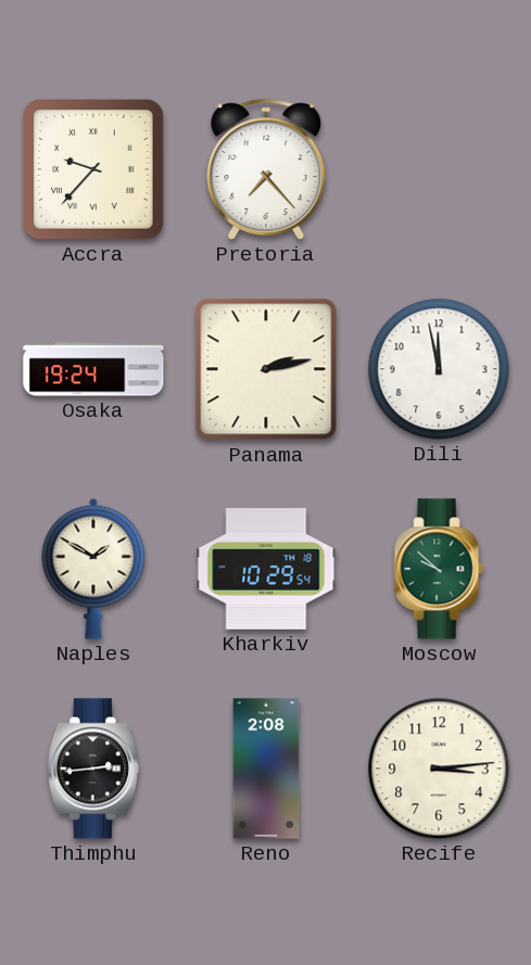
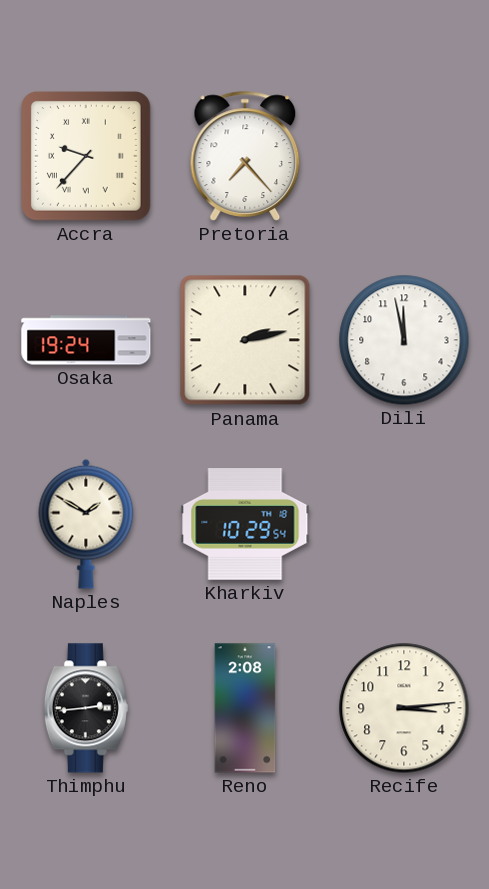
Moscow: 9:52 -> none
